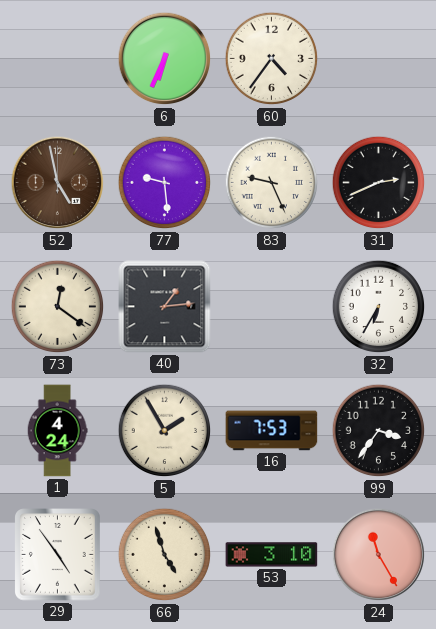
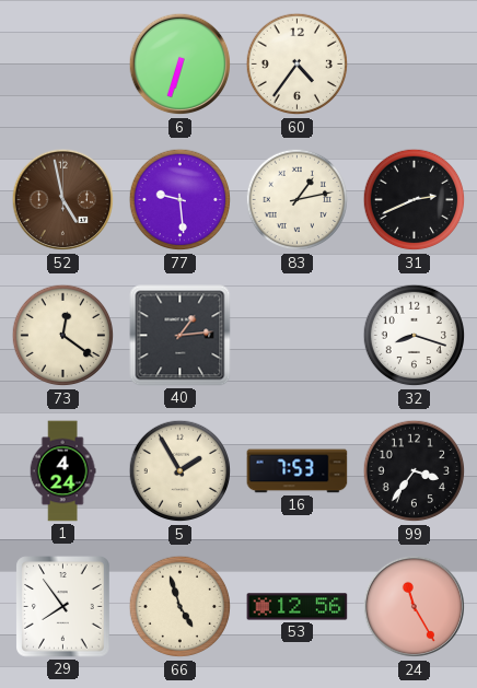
6: 6:34 -> 6:33
83: 9:26 -> 1:13
32: 6:35 -> 8:18
29: 4:54 -> 7:54
53: 3:10 -> 12:56
